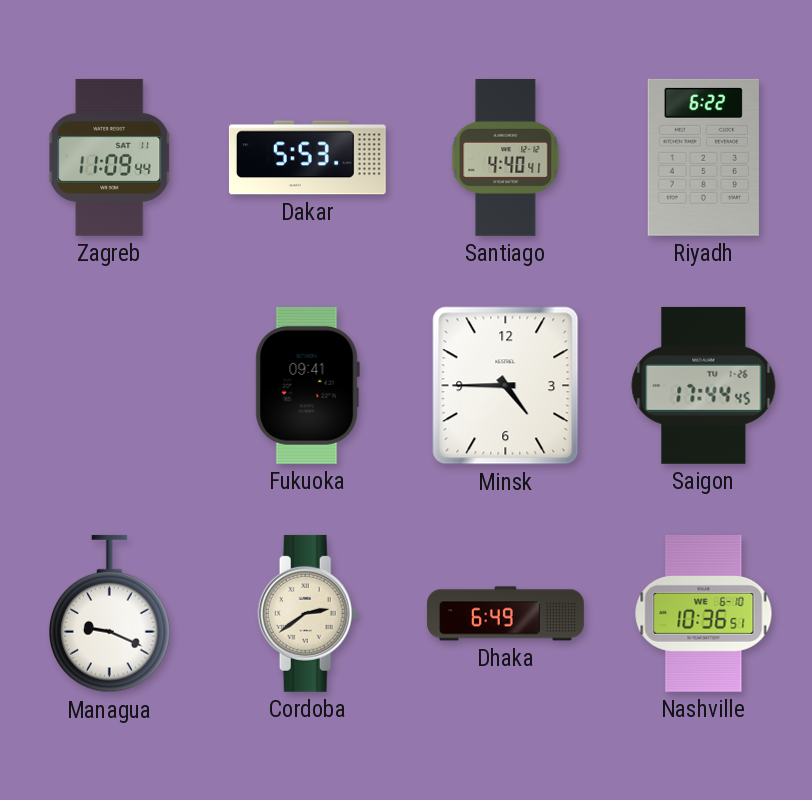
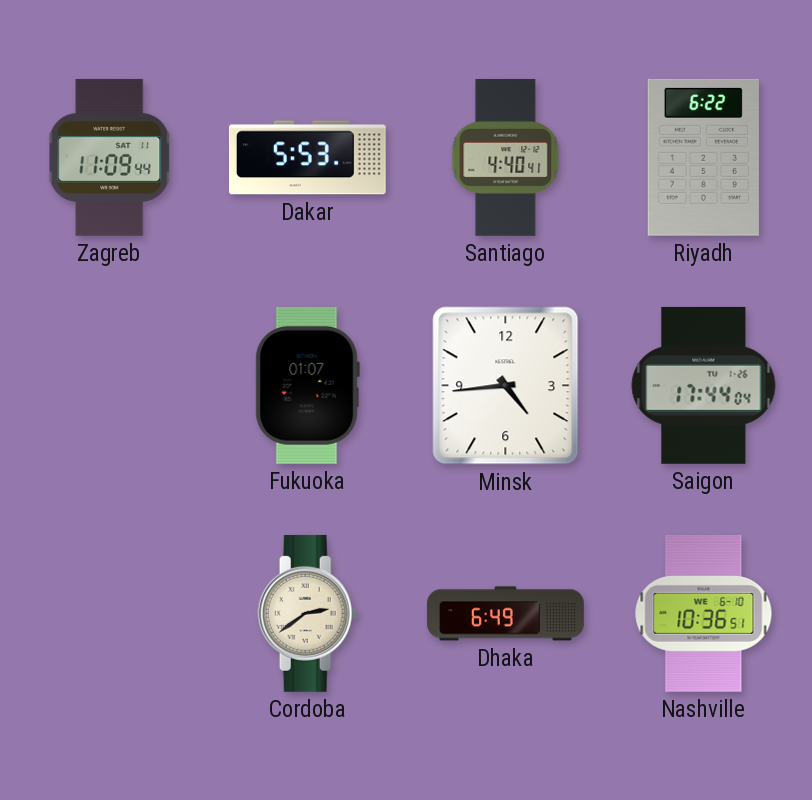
Fukuoka: 09:41 -> 01:07
Minsk: 4:45 -> 4:44
Saigon: 17:44:45 -> 17:44:04
Managua: 9:19 -> none
